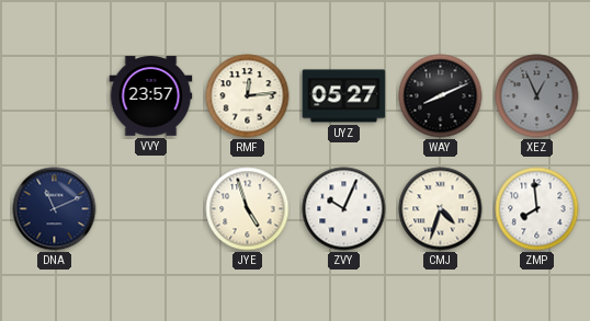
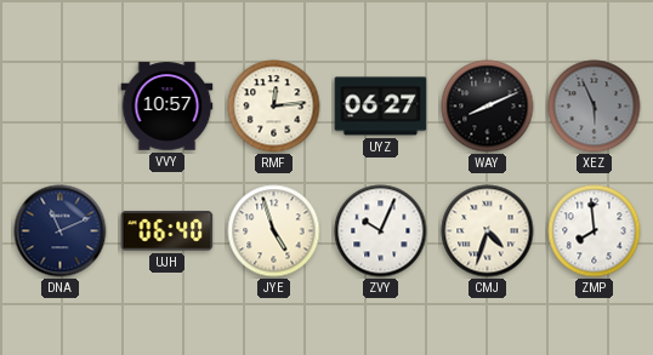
VVY: 23:57 -> 10:57
UYZ: 05:27 -> 06:27
XEZ: 12:56 -> 5:56
UJH: none -> 06:40
